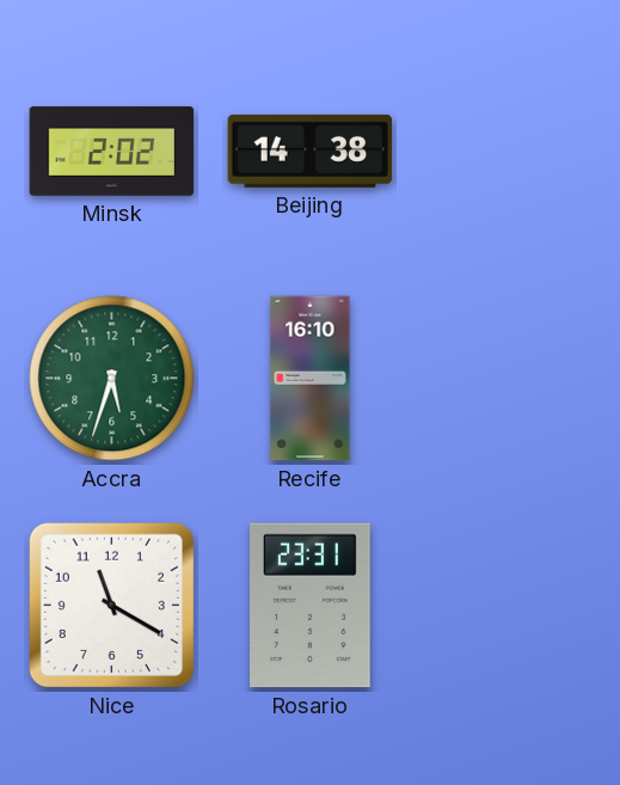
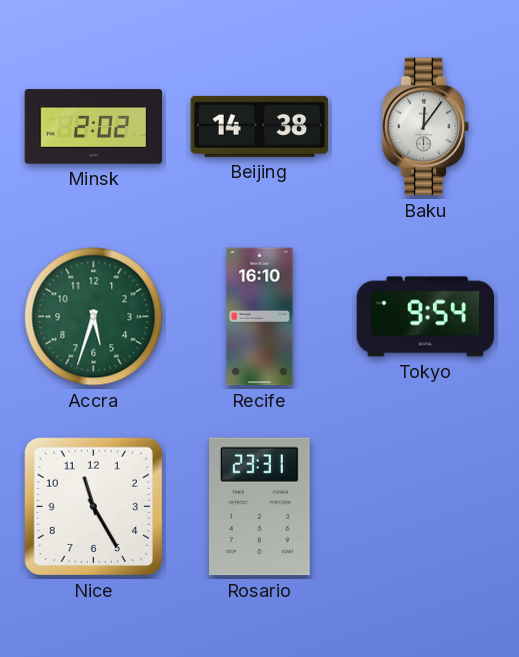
Baku: none -> 12:06
Tokyo: none -> 9:54
Nice: 11:20 -> 11:25
